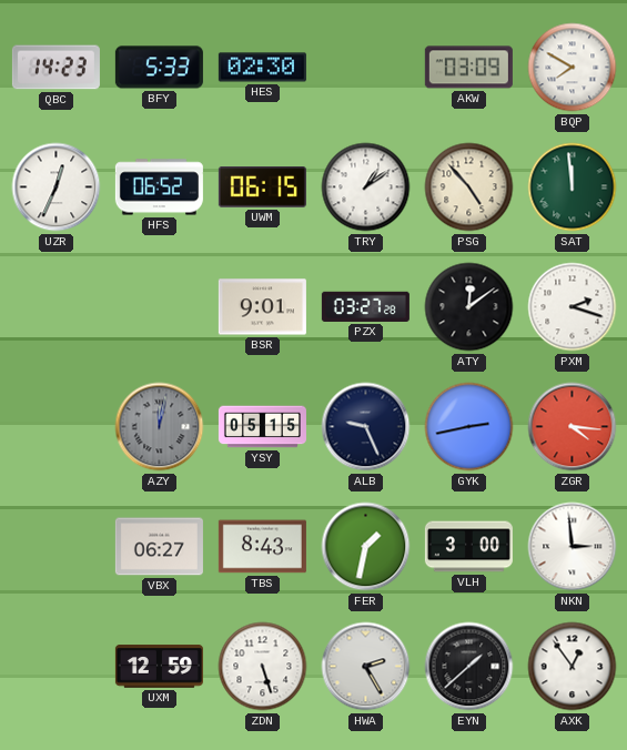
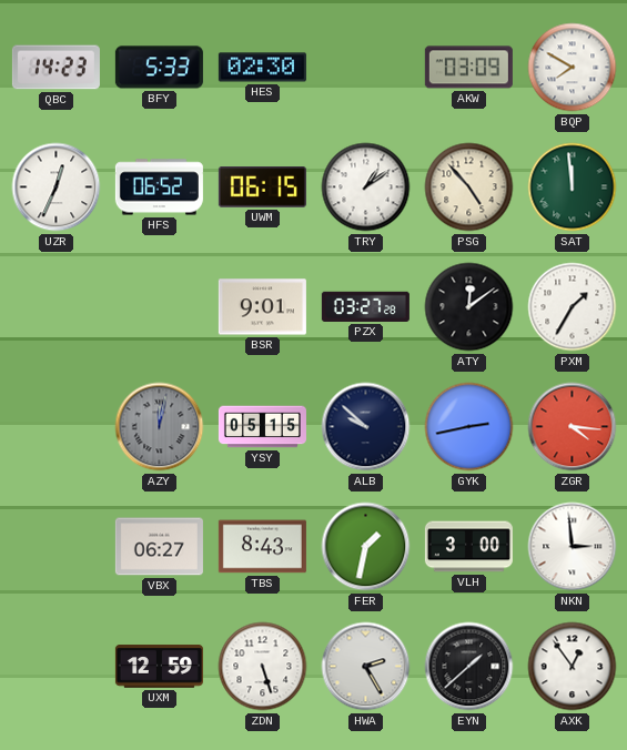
PXM: 2:18 -> 1:35
ALB: 9:26 -> 9:52
